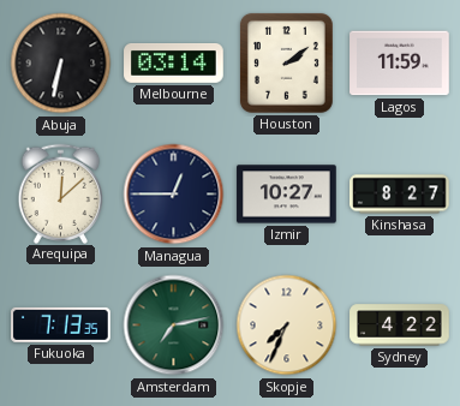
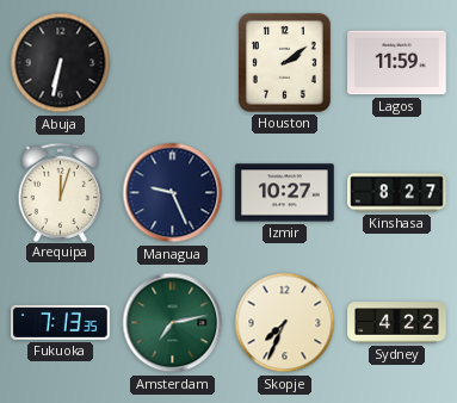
Melbourne: 03:14 -> none
Arequipa: 12:08 -> 12:03
Managua: 12:45 -> 9:26
